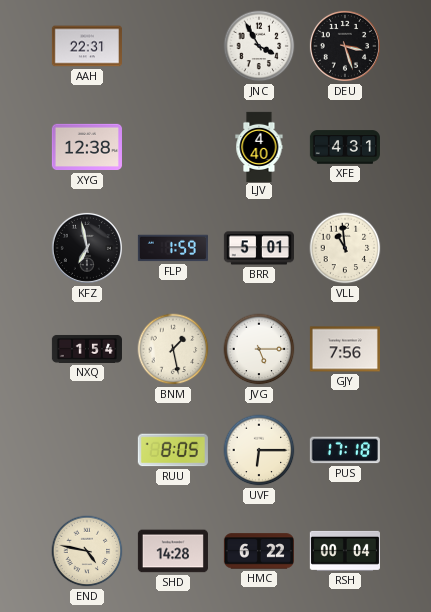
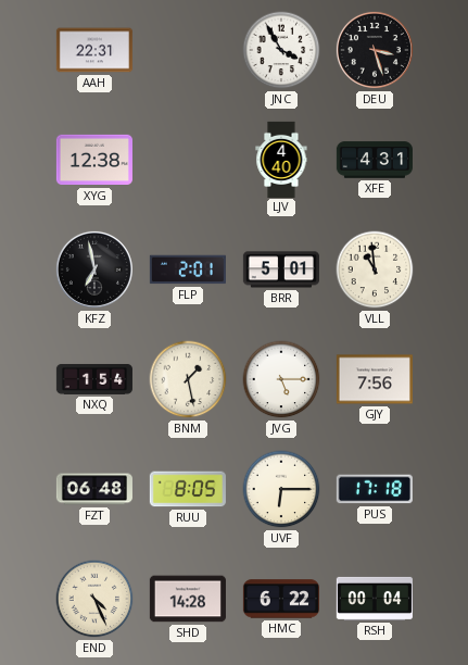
FLP: 1:59 -> 2:01
FZT: none -> 06:48
END: 4:47 -> 4:26
